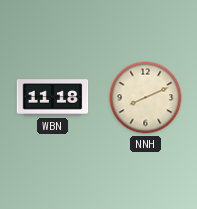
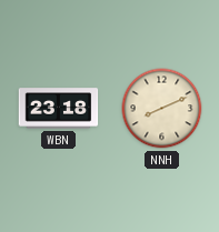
WBN: 11:18 -> 23:18
